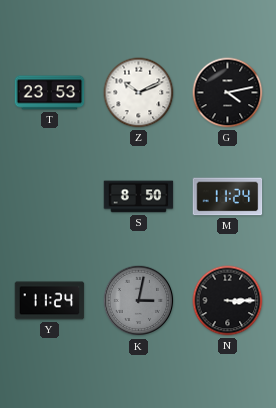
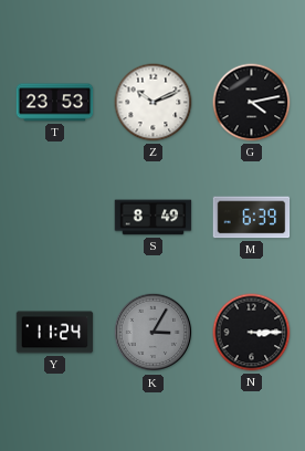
S: 8:50 -> 8:49
M: 11:24 -> 6:39
K: 3:02 -> 3:05
